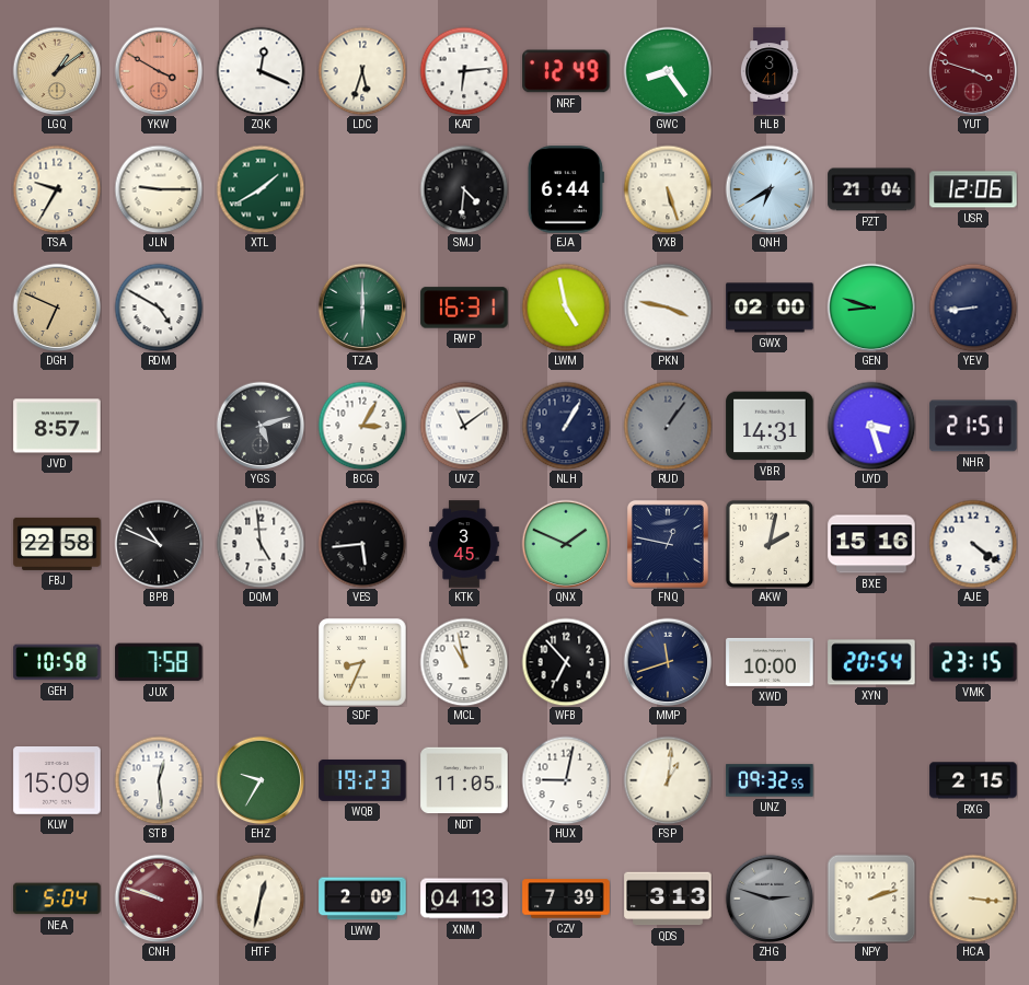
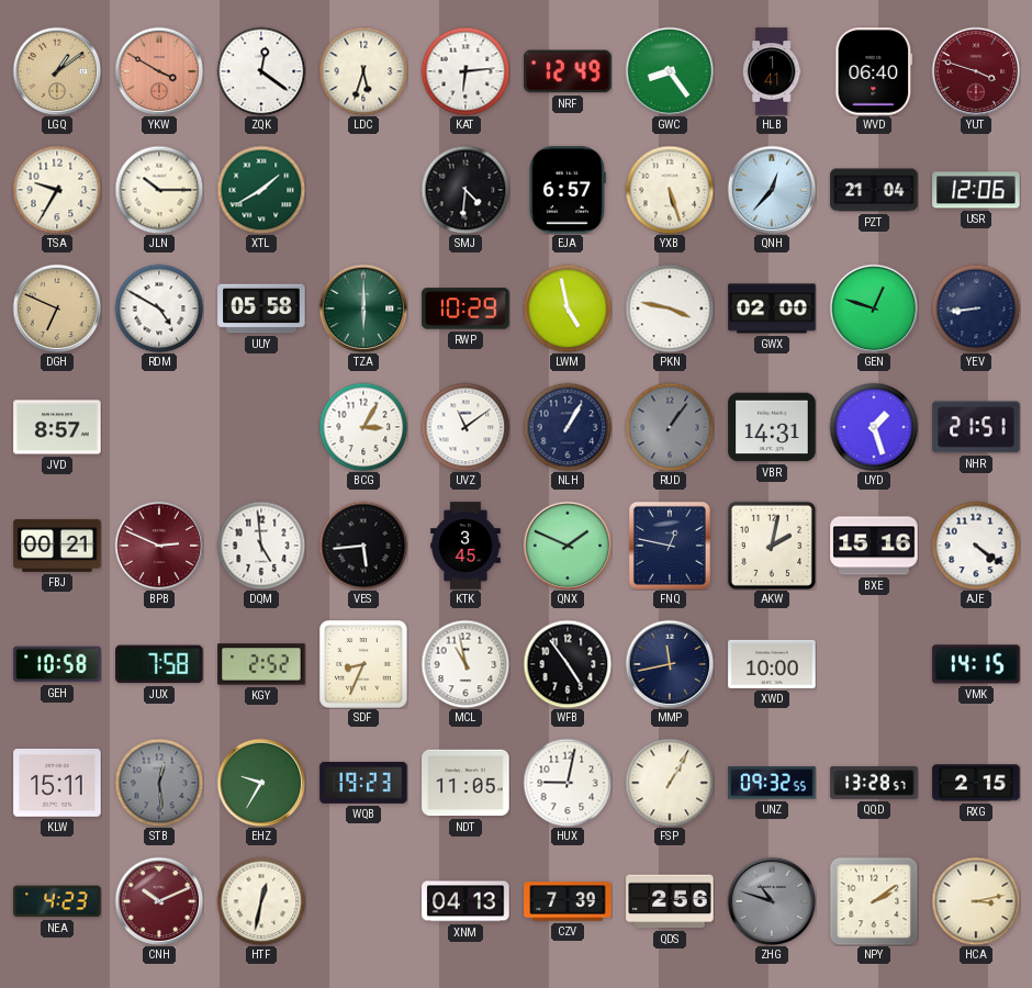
ZQK: 12:19 -> 12:21
HLB: 3:41 -> 1:41
WVD: none -> 06:40
JLN: 9:15 -> 10:15
EJA: 6:44 -> 6:57
QNH: 6:40 -> 12:37
UUY: none -> 05:58
RWP: 16:31 -> 10:29
GEN: 8:48 -> 12:48
YGS: 5:12 -> none
UYD: 3:27 -> 1:27
FBJ: 22:58 -> 00:21
BPB: 10:49 -> 2:49
BPB dial: black -> burgundy
KGY: none -> 2:52
WFB: 6:53 -> 4:54
MMP: 11:42 -> 11:43
XYN: 20:54 -> none
VMK: 23:15 -> 14:15
KLW: 15:09 -> 15:11
STB dial: white -> grey
FSP: 1:01 -> 1:05
QQD: none -> 13:28
NEA: 5:04 -> 4:23
CNH: 9:48 -> 10:11
LWW: 2:09 -> none
QDS: 3:13 -> 2:56
ZHG: 2:48 -> 10:48
NPY: 2:12 -> 2:09
HCA: 3:16 -> 3:13
